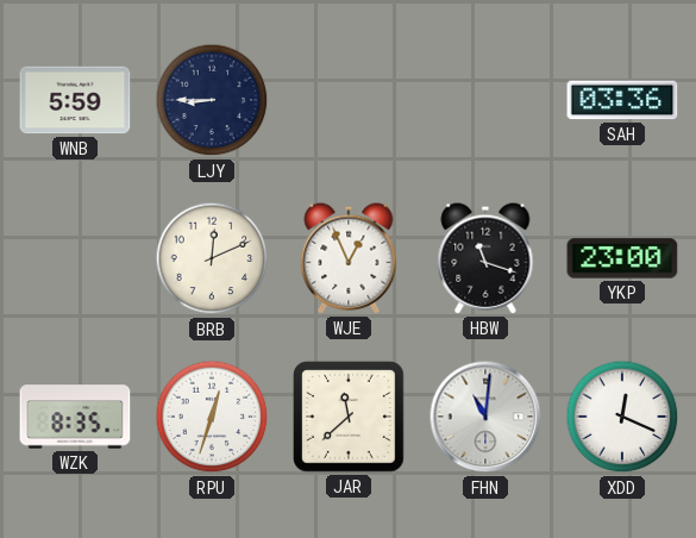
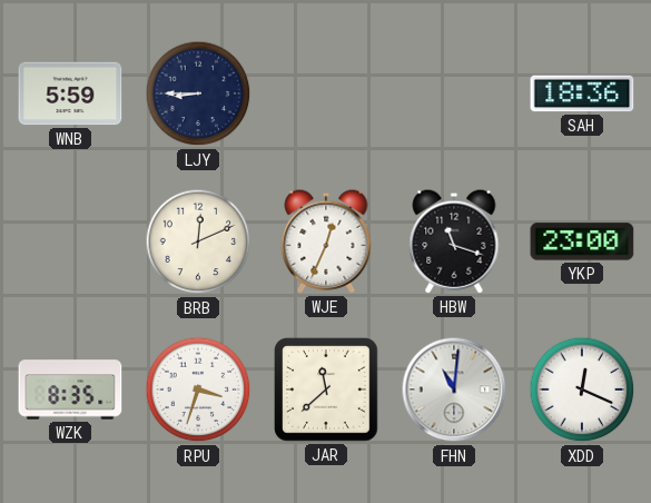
SAH: 03:36 -> 18:36
WJE: 12:56 -> 12:34
RPU: 12:33 -> 3:33
